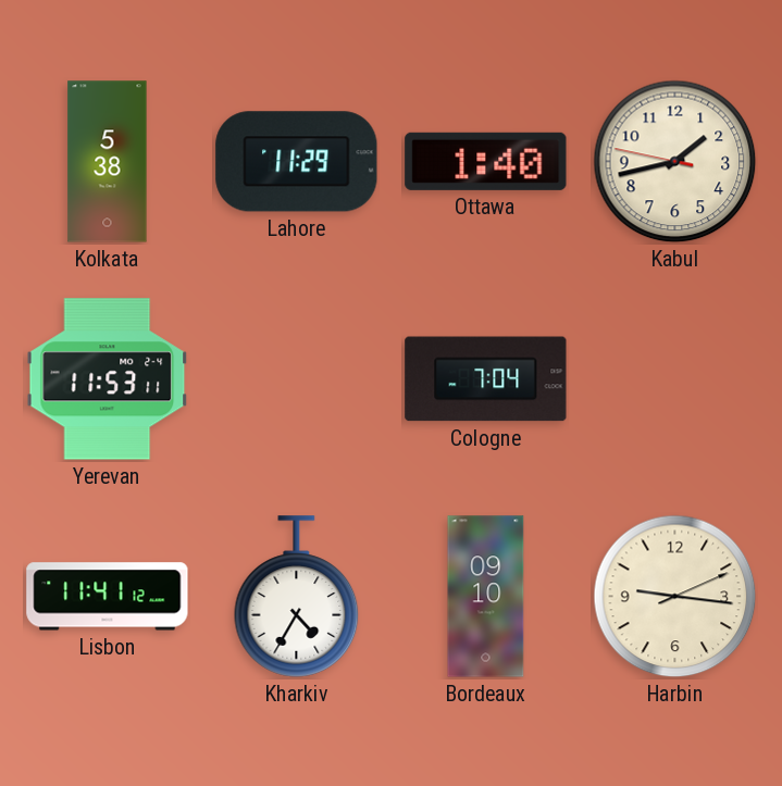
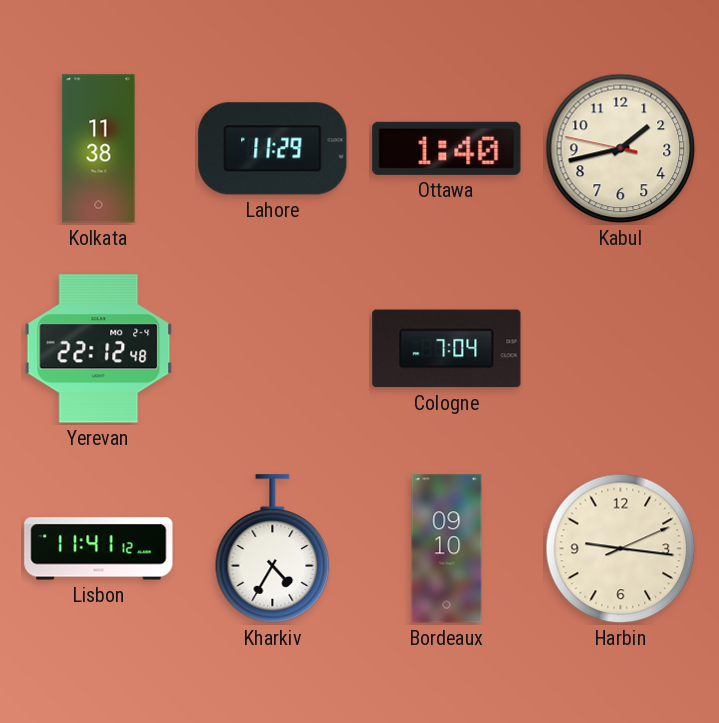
Kolkata: 5:38 -> 11:38
Yerevan: 11:53 -> 22:12
